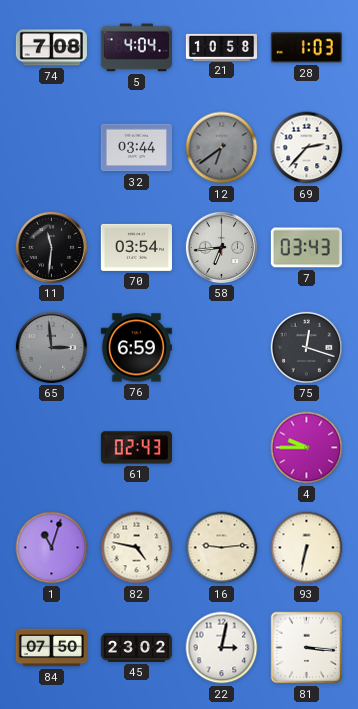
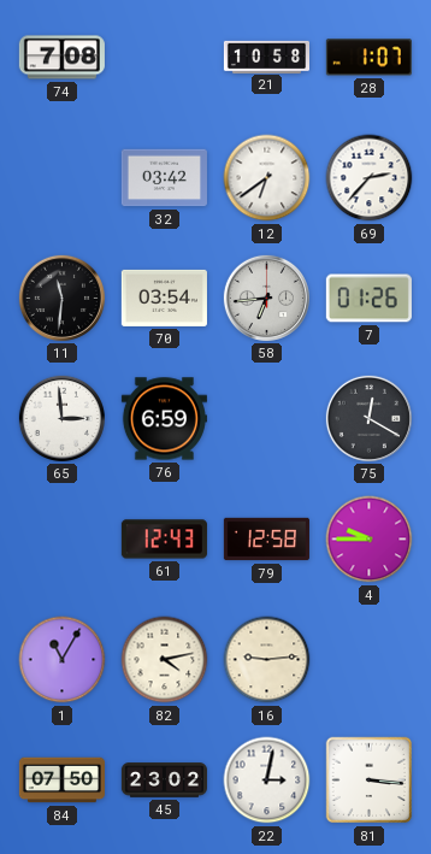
5: 4:04 -> none
28: 1:03 -> 1:07
32: 03:44 -> 03:42
12 dial: grey -> white
7: 03:43 -> 01:26
65 dial: grey -> white
75: 12:18 -> 12:20
61: 02:43 -> 12:43
79: none -> 12:58
1: 11:03 -> 11:05
82: 4:47 -> 4:13
93: 6:32 -> none
